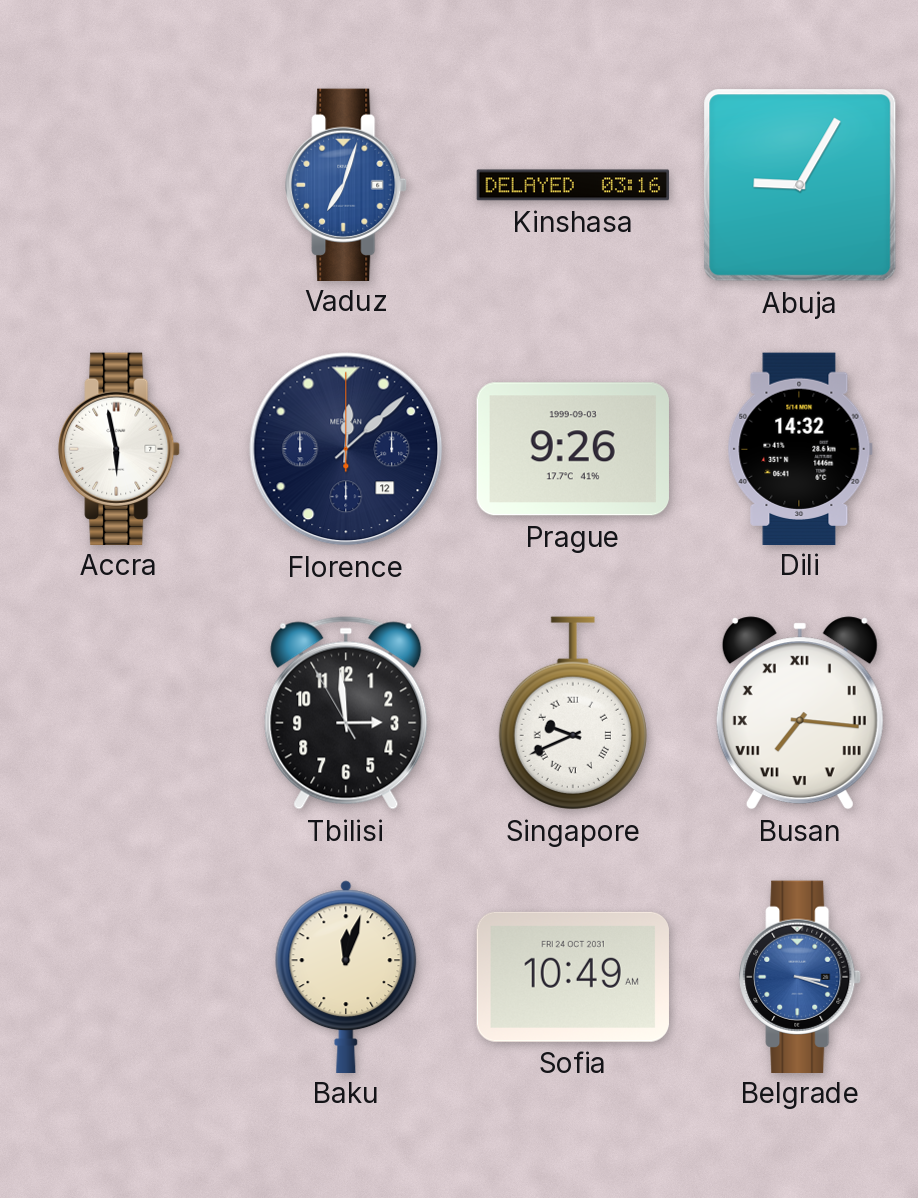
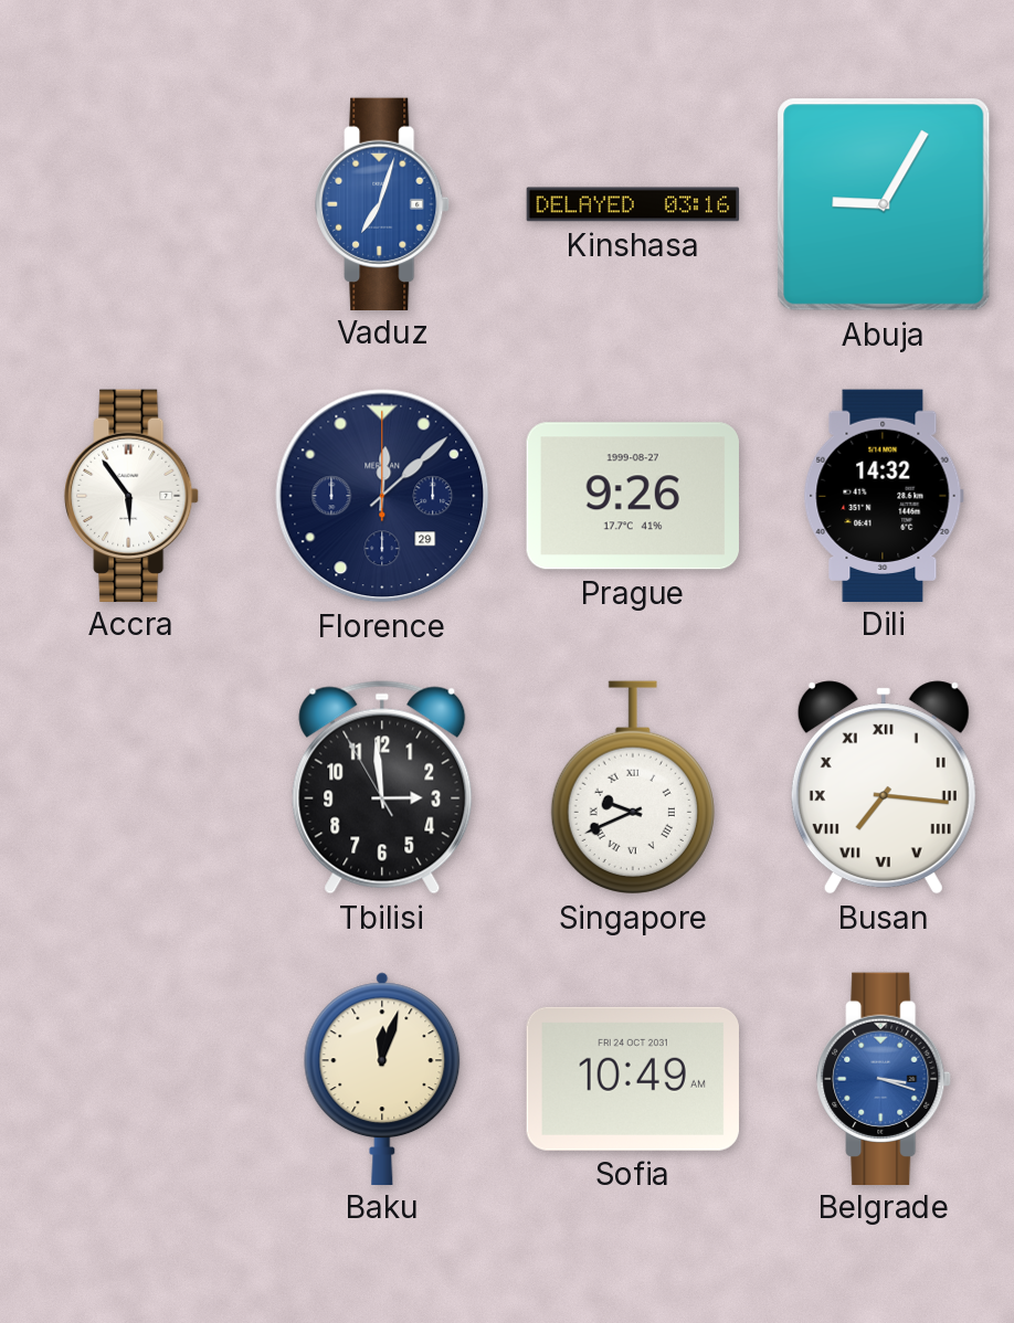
Accra: 5:58 -> 5:54
Florence date: 12 -> 29
Prague date: 1999-09-03 -> 1999-08-27
